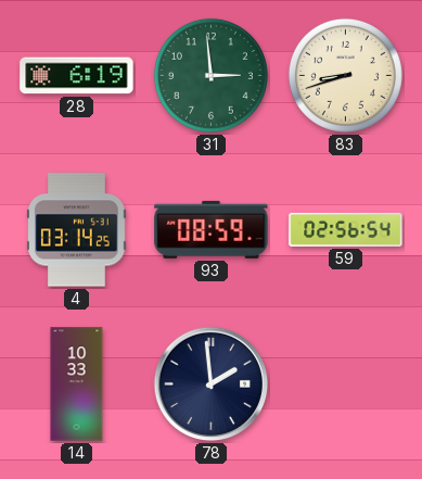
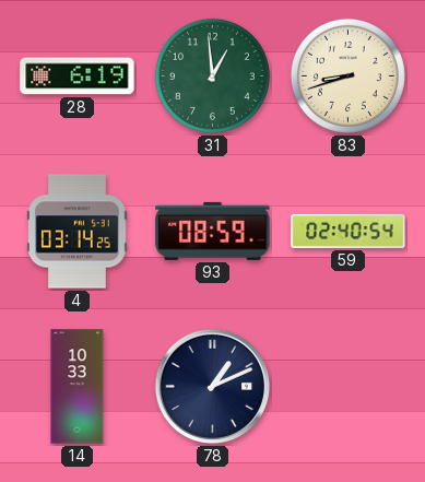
31: 2:59 -> 12:59
59: 02:56 -> 02:40
78: 1:59 -> 1:11
